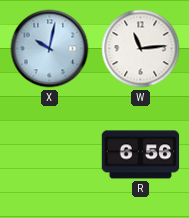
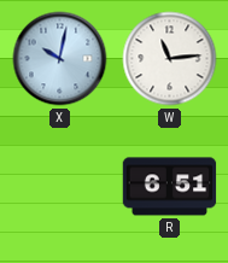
R: 6:56 -> 6:51
